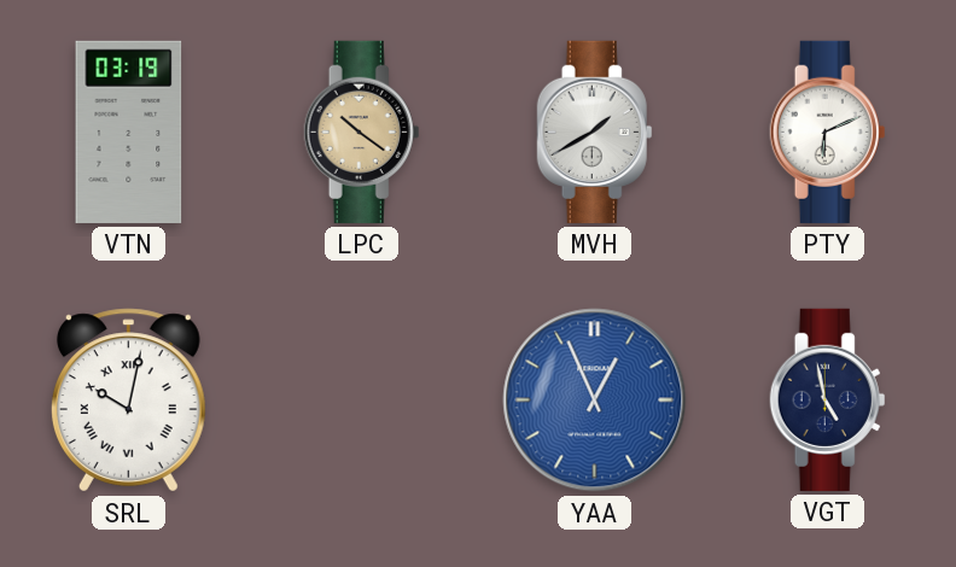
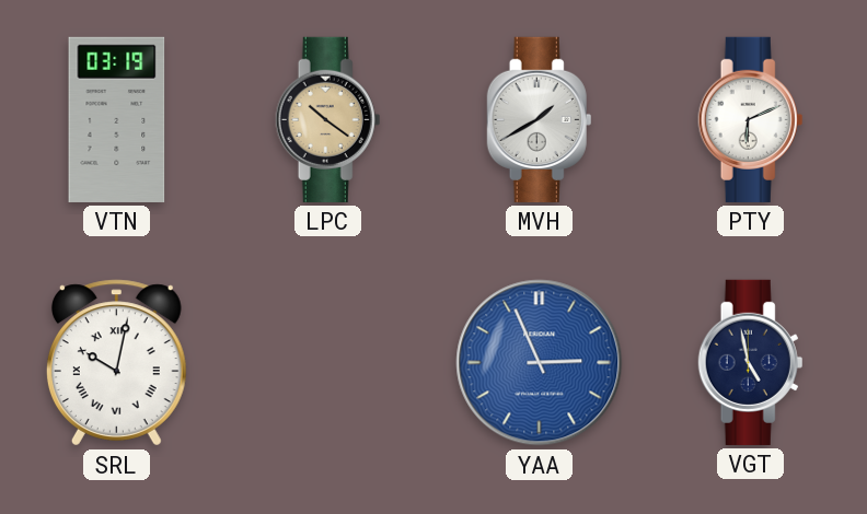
YAA: 12:56 -> 2:56
